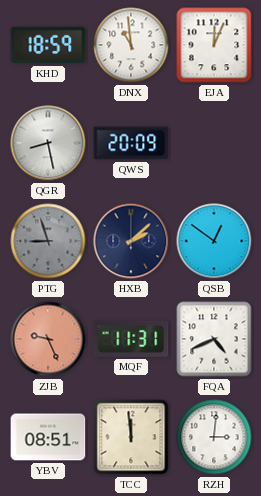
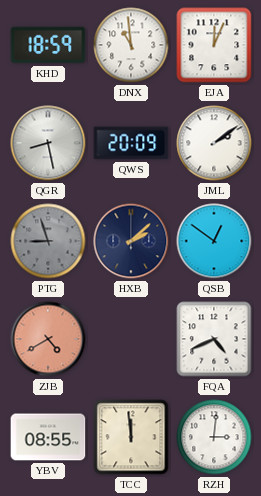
JML: none -> 2:09
ZJB: 9:26 -> 4:40
MQF: 11:31 -> none
YBV: 08:51 -> 08:55
